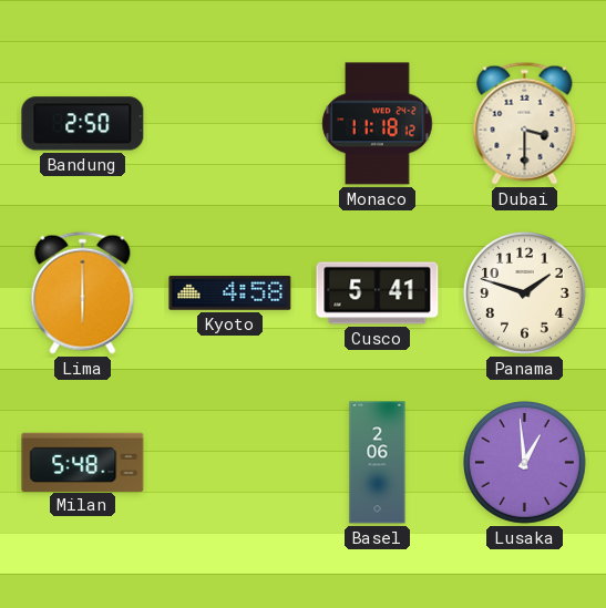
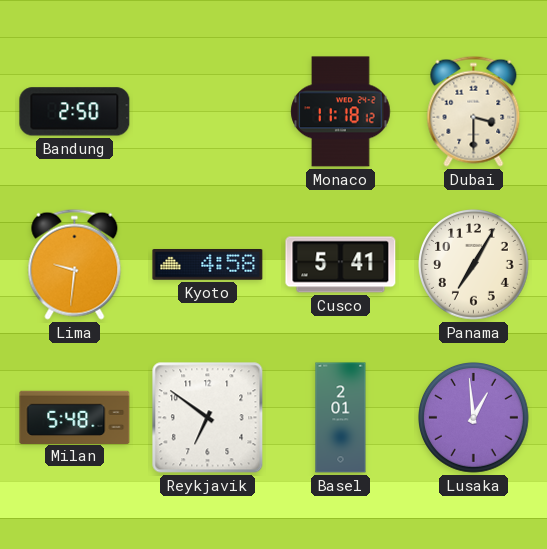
Lima: 6:00 -> 9:31
Panama: 1:48 -> 7:05
Reykjavik: none -> 6:51
Basel: 2:06 -> 2:01
